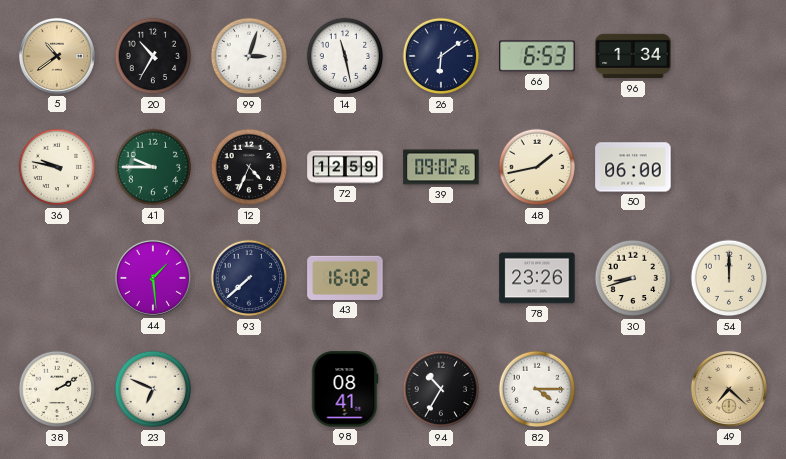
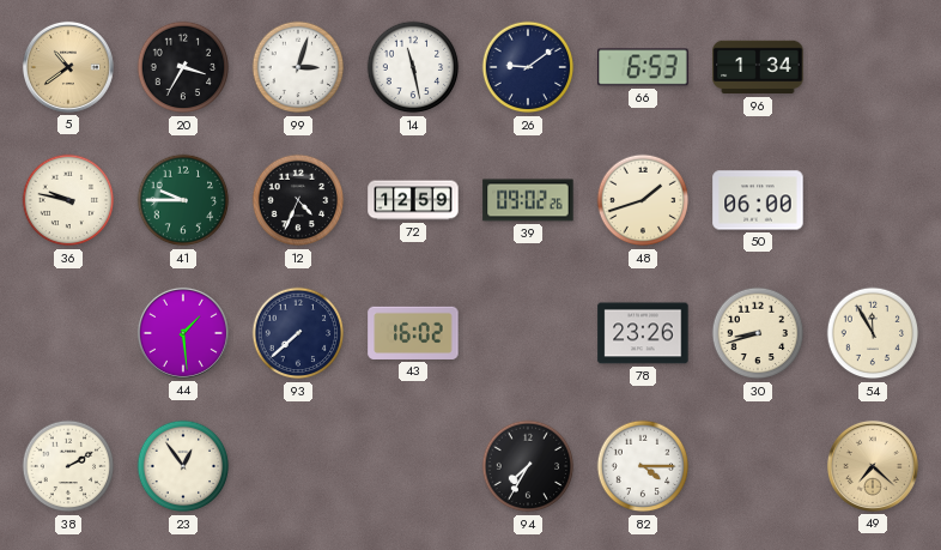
20: 10:35 -> 3:35
26: 6:09 -> 9:09
48: 1:43 -> 1:42
54: 12:00 -> 11:55
23: 6:49 -> 12:54
98: 08:41 -> none
94: 10:35 -> 7:35
